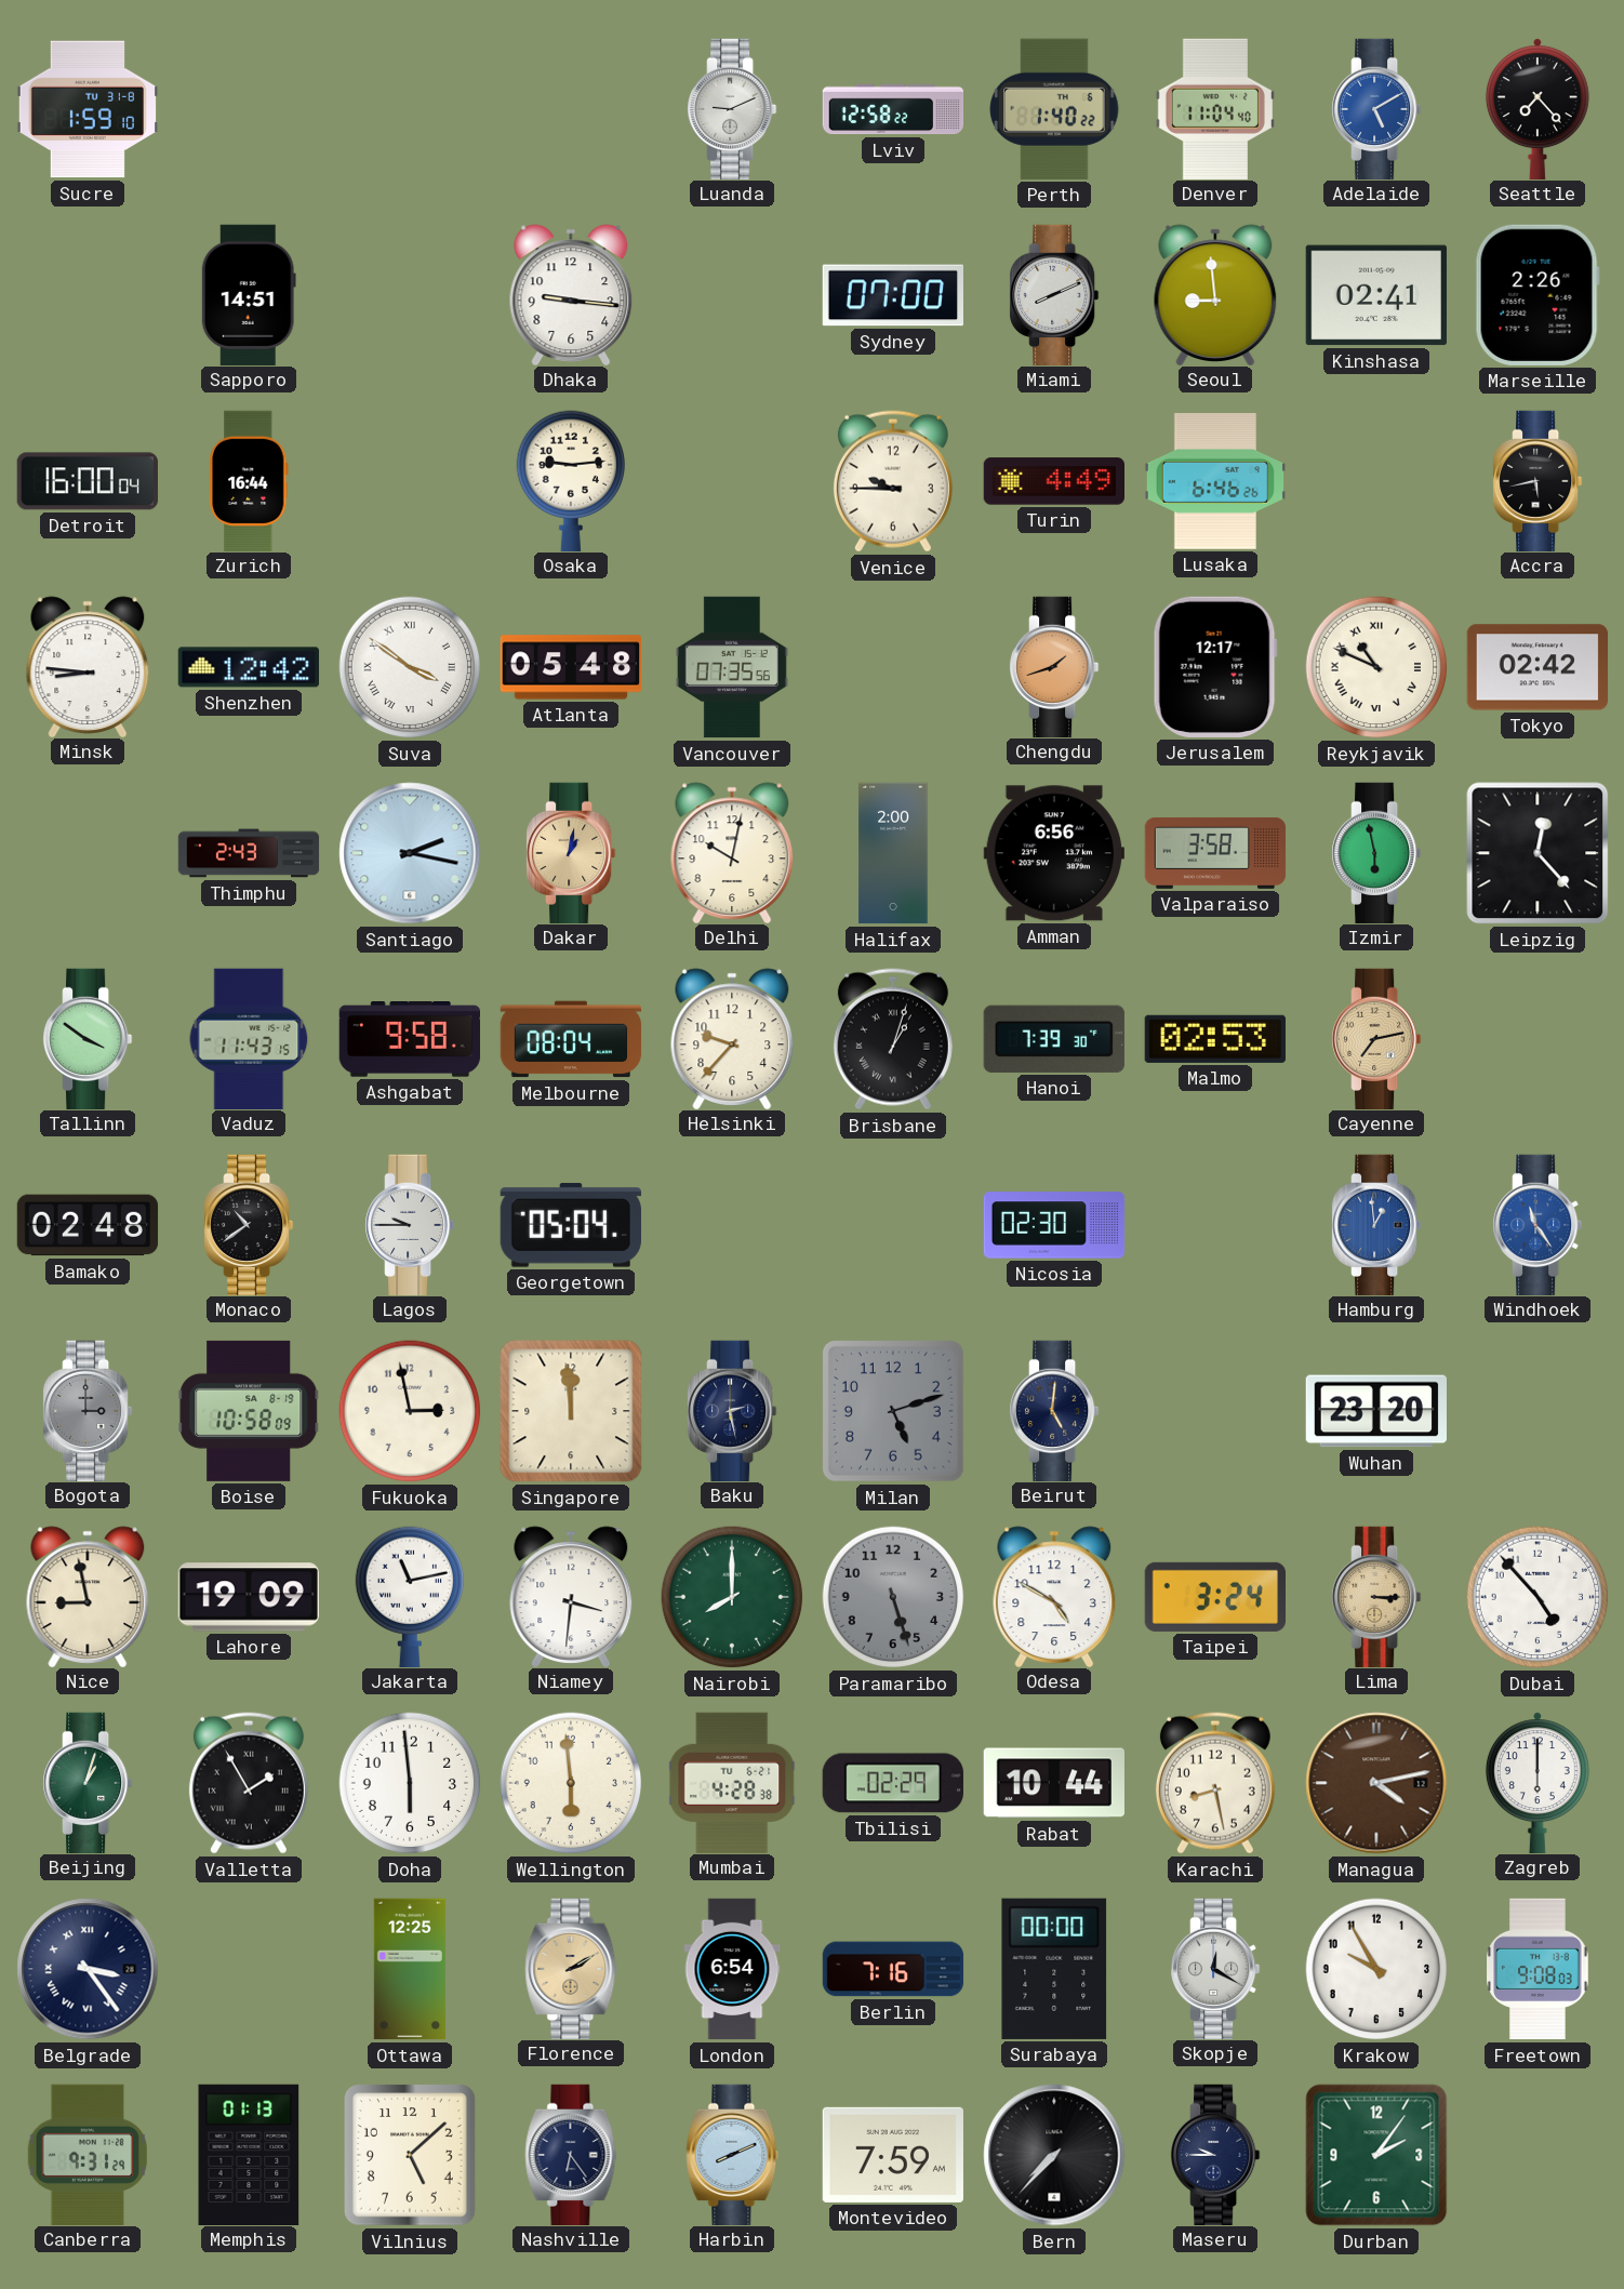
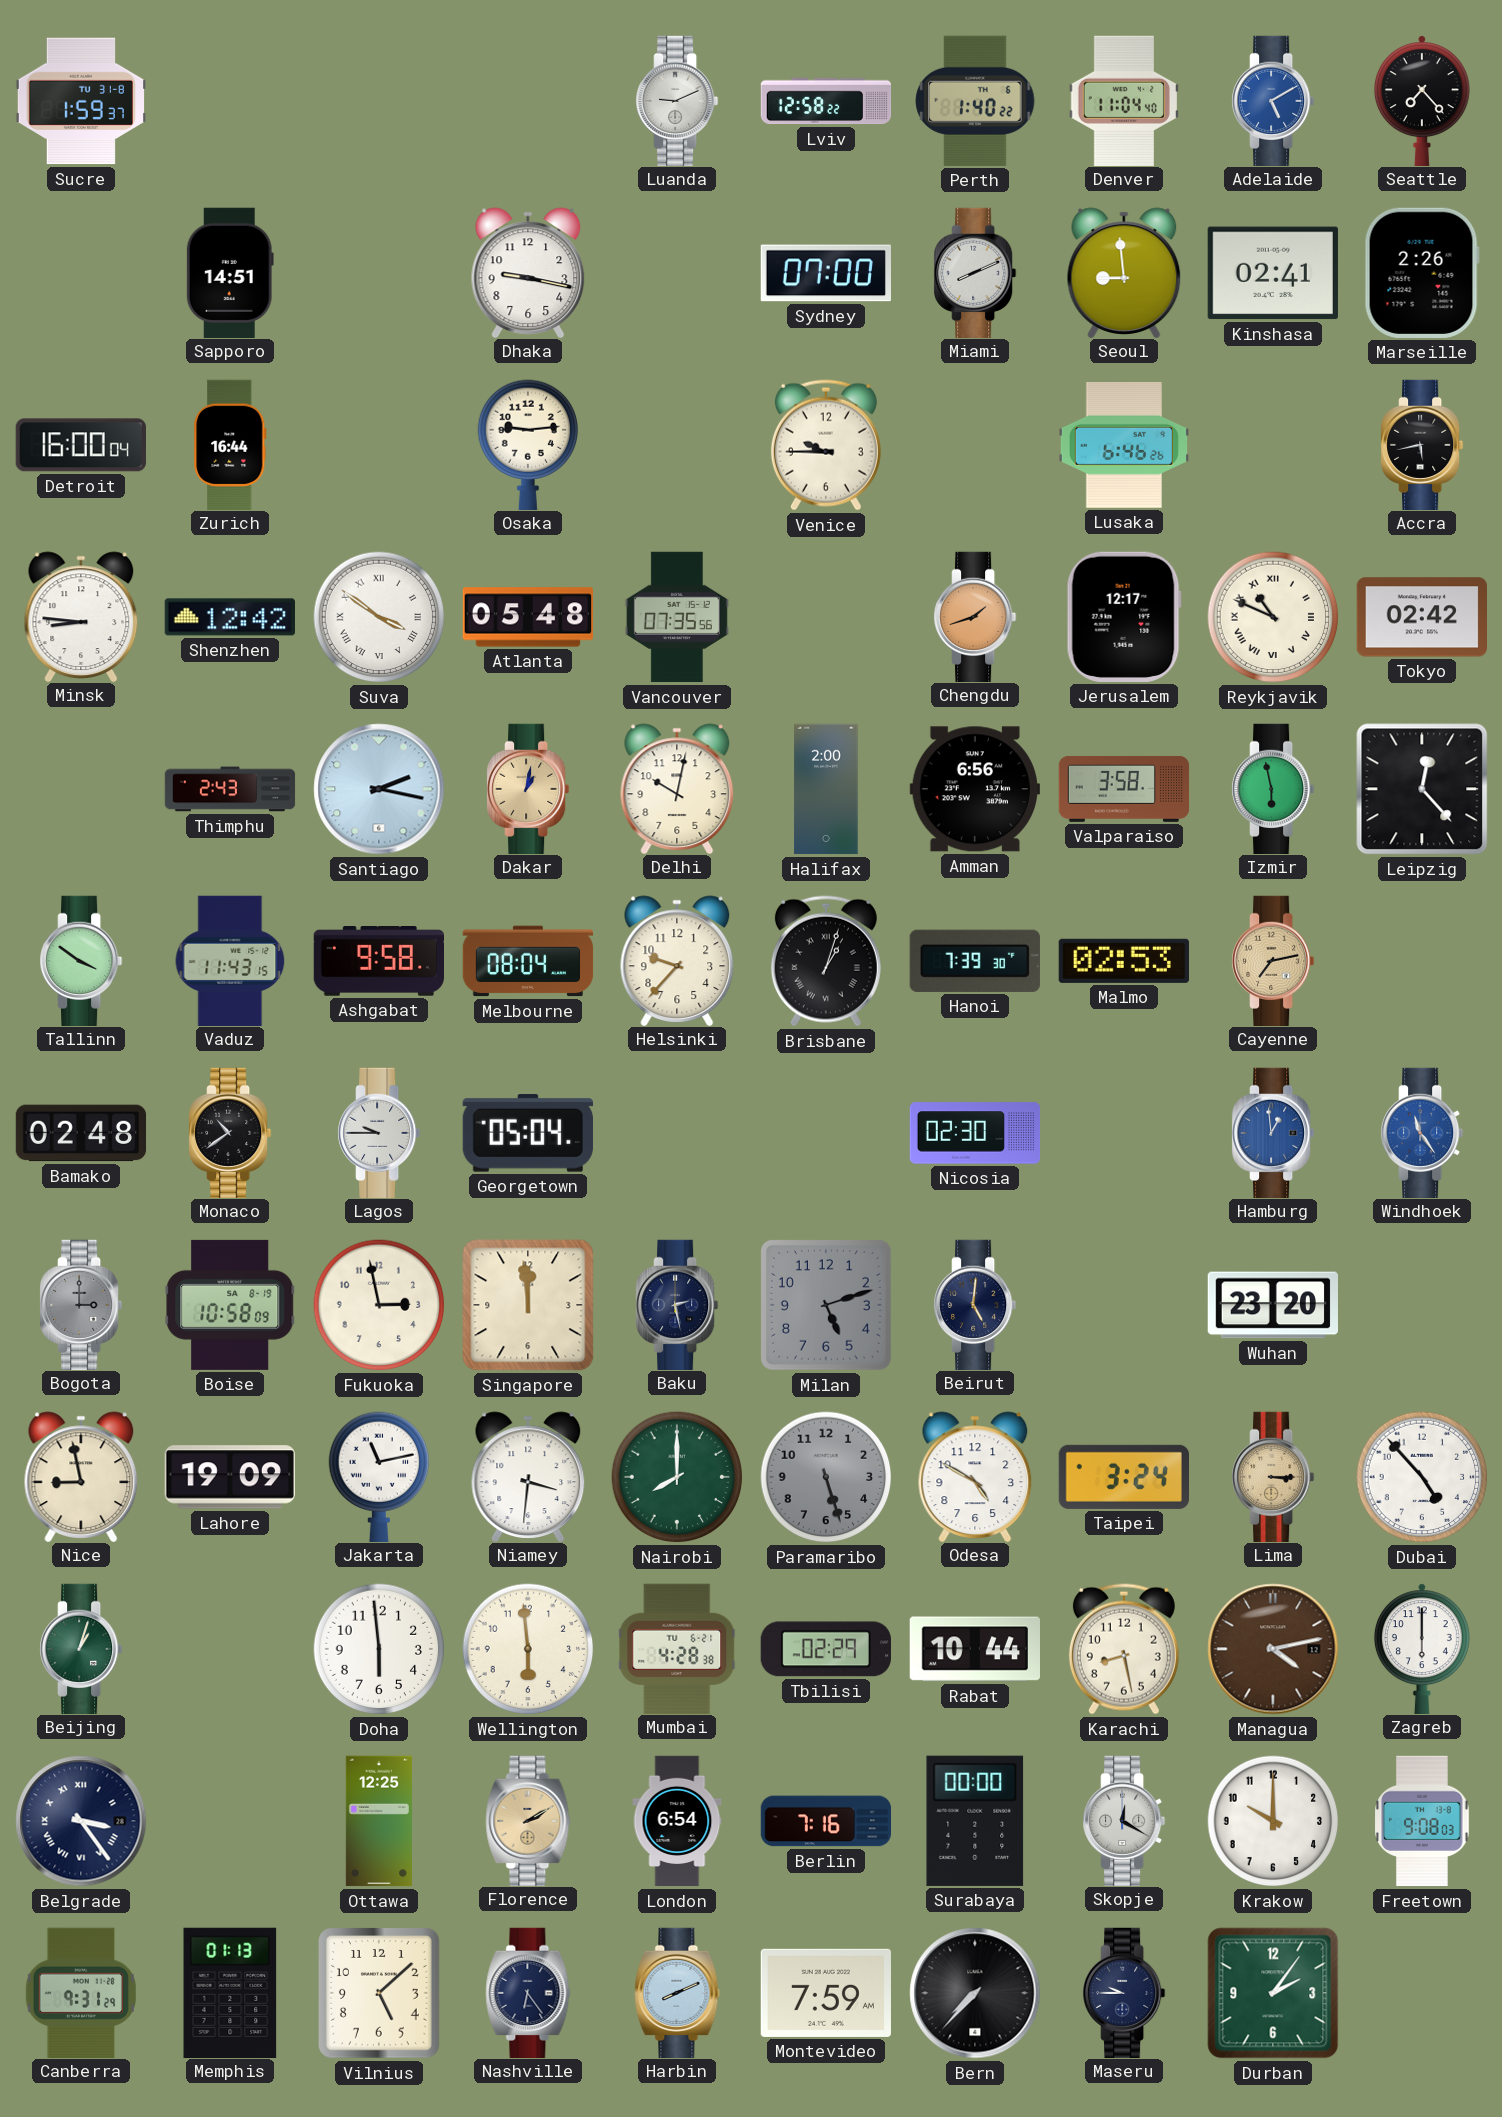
Sucre: 1:59:10 -> 1:59:37
Dhaka: 9:16 -> 9:17
Turin: 4:49 -> none
Valletta: 1:55 -> none
Krakow: 9:55 -> 10:00
